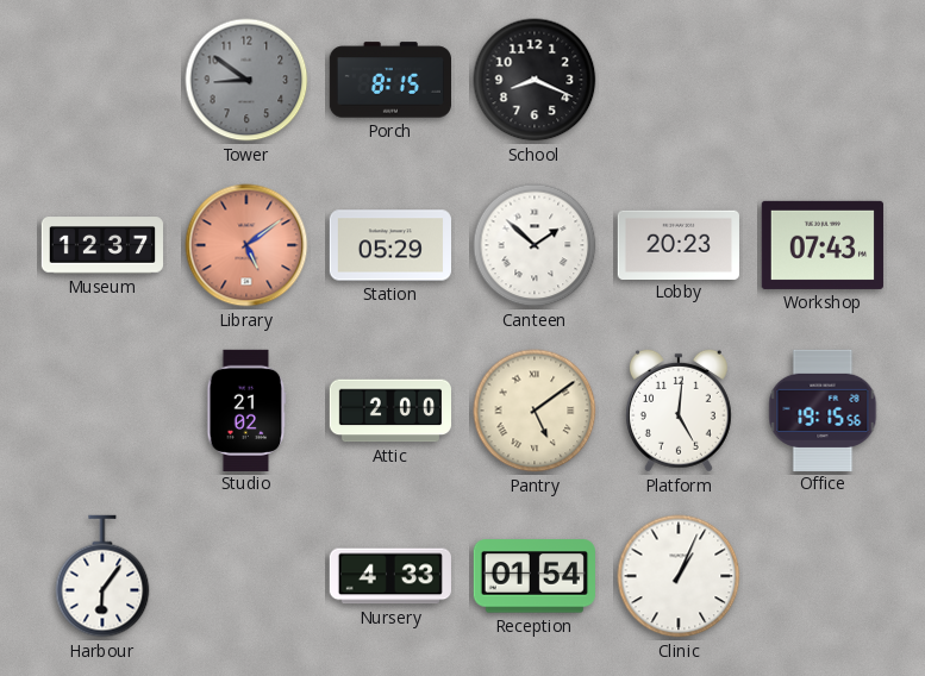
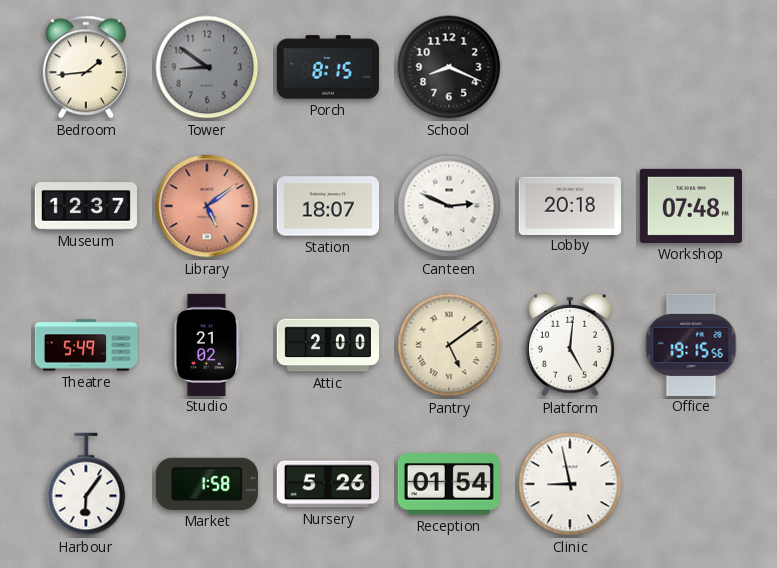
Bedroom: none -> 1:44
Station: 05:29 -> 18:07
Canteen: 1:52 -> 2:49
Lobby: 20:23 -> 20:18
Workshop: 07:43 -> 07:48
Theatre: none -> 5:49
Market: none -> 1:58
Nursery: 4:33 -> 5:26
Clinic: 1:04 -> 8:58
